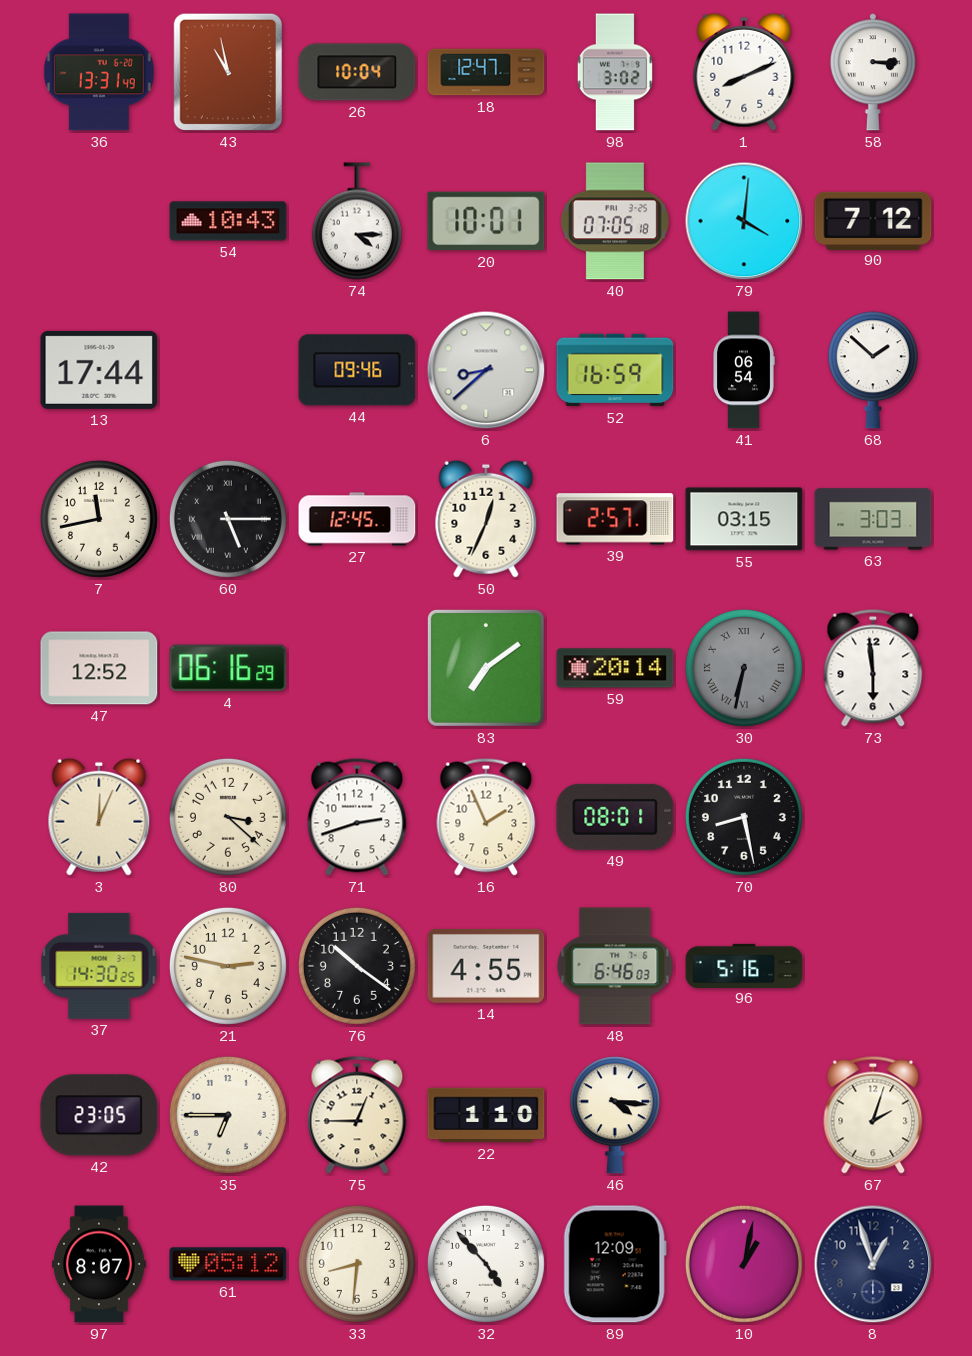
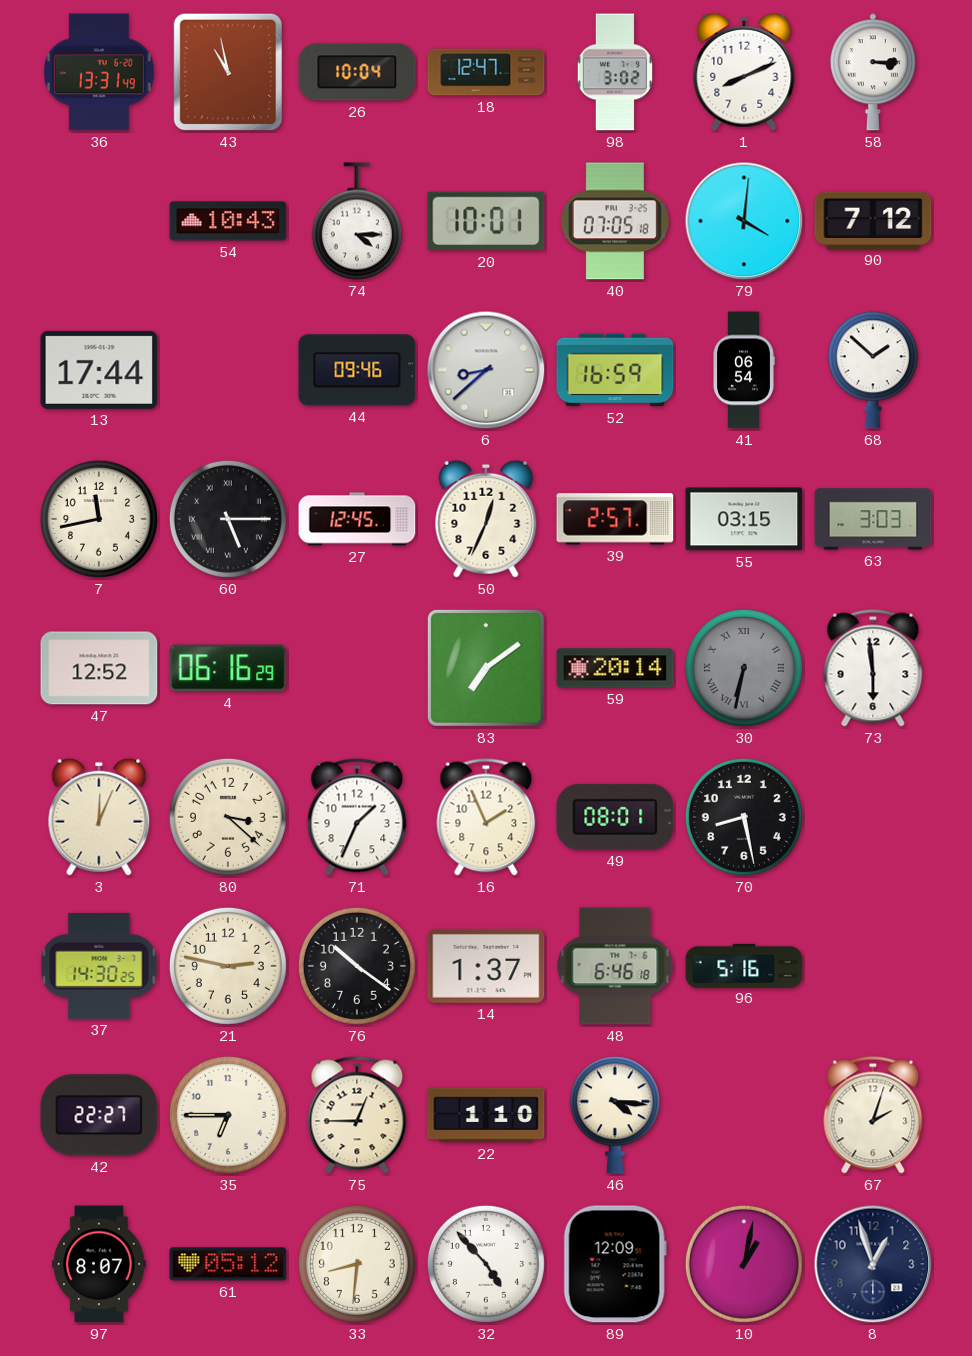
71: 2:42 -> 1:34
14: 4:55 -> 1:37
48: 6:46:03 -> 6:46:18
42: 23:05 -> 22:27
